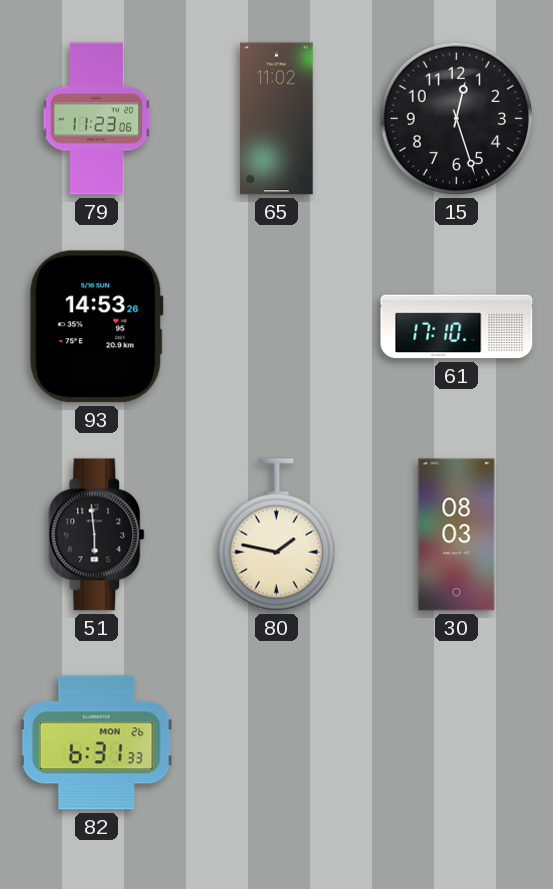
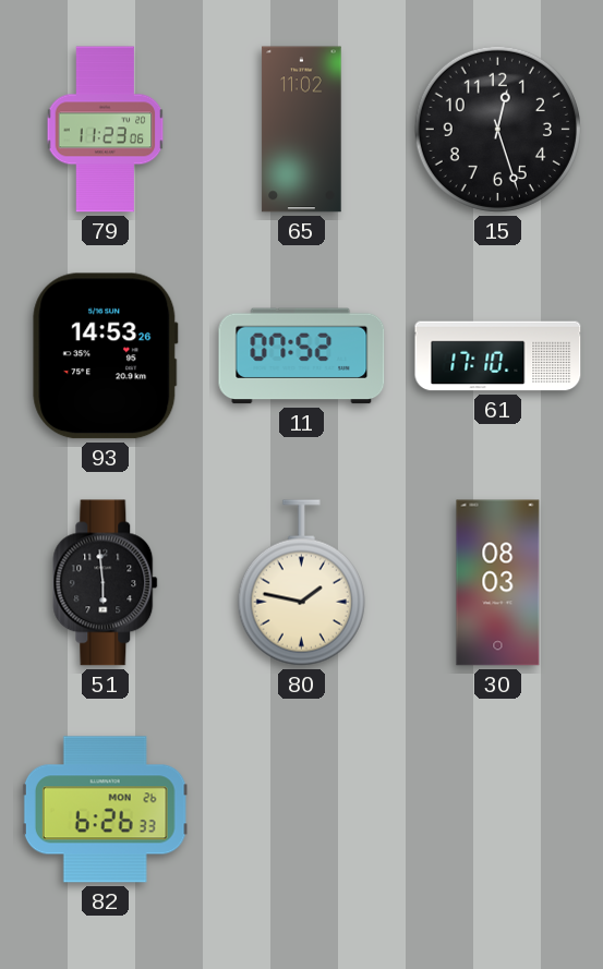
11: none -> 07:52
82: 6:31 -> 6:26
